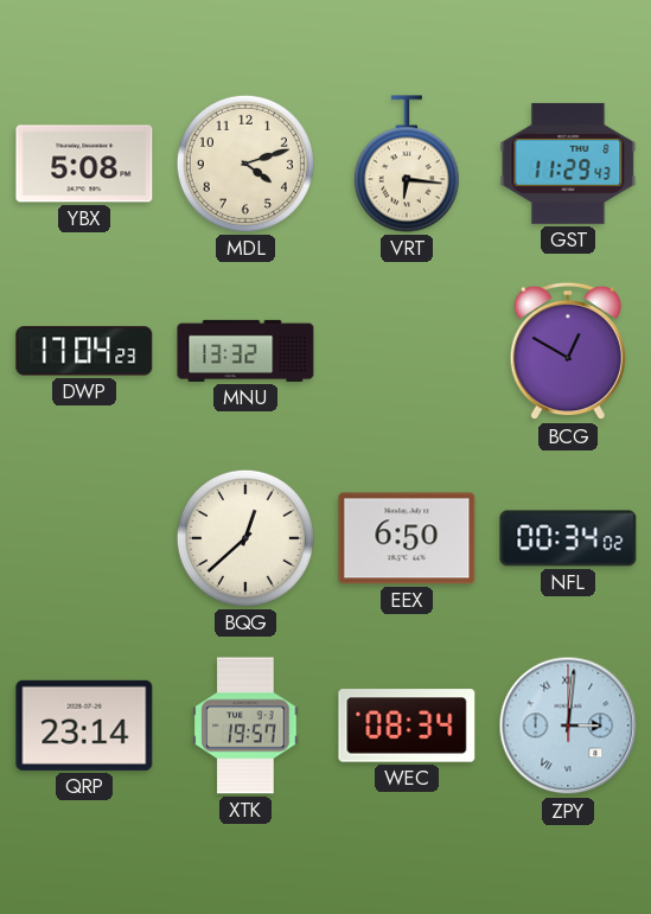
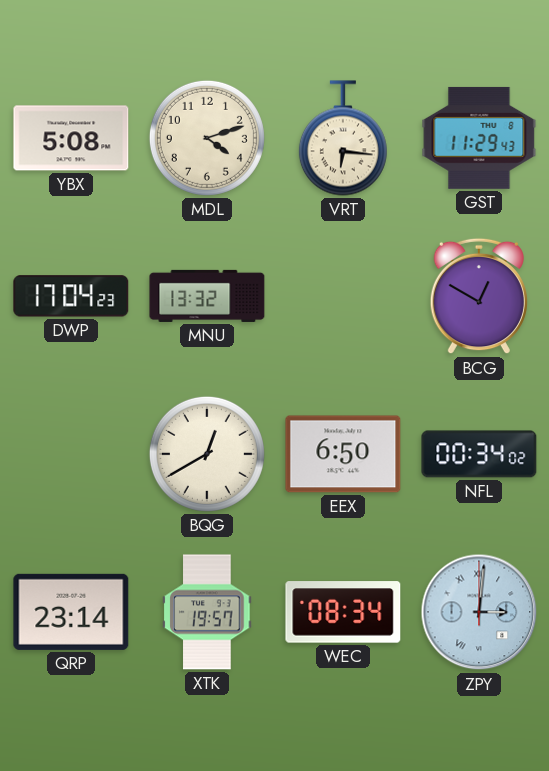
BQG: 12:38 -> 12:40
